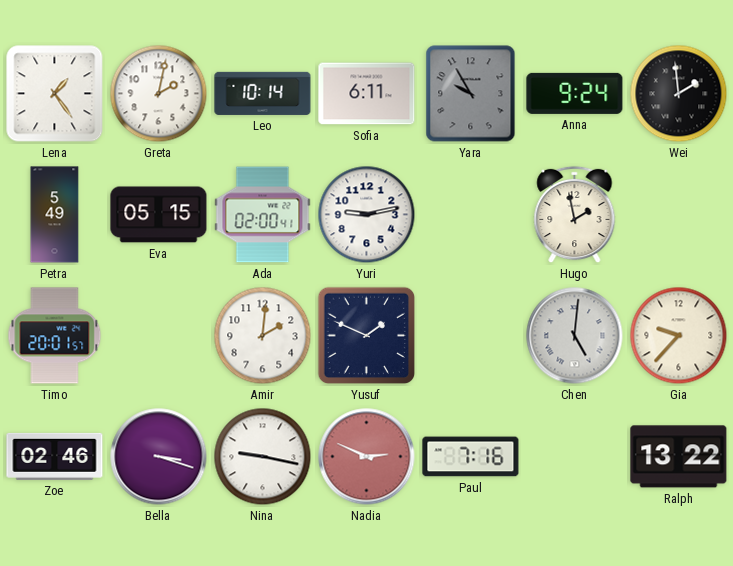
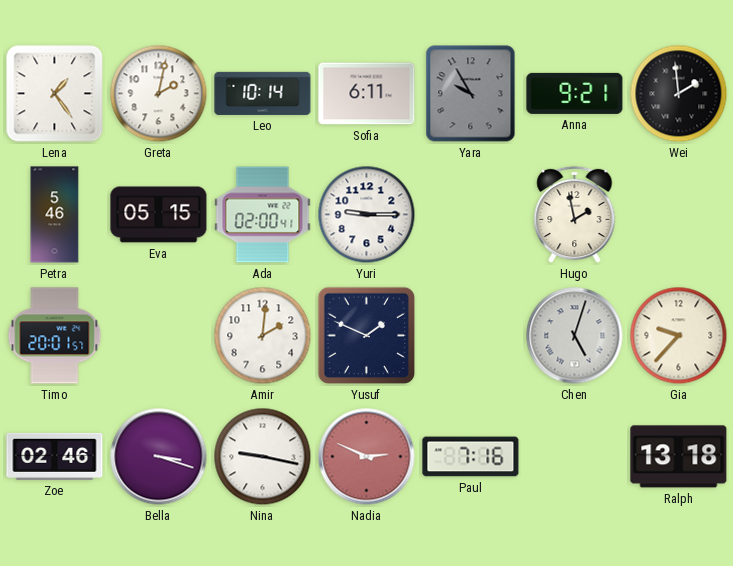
Anna: 9:24 -> 9:21
Petra: 5:49 -> 5:46
Yuri: 9:13 -> 9:15
Chen: 5:01 -> 5:03
Ralph: 13:22 -> 13:18
